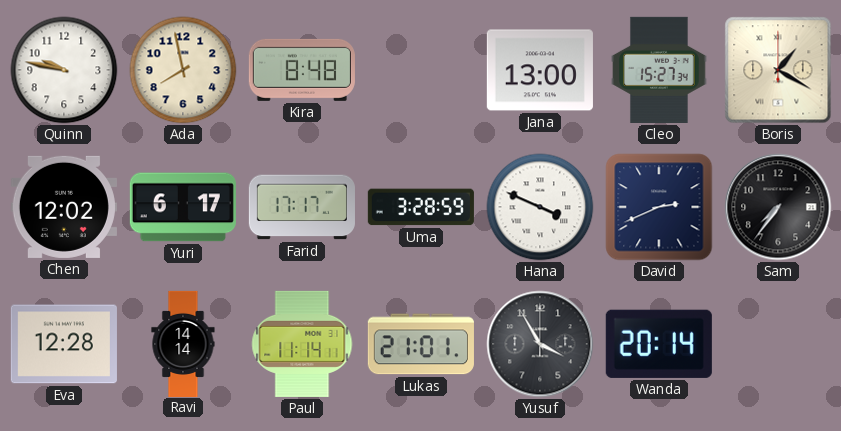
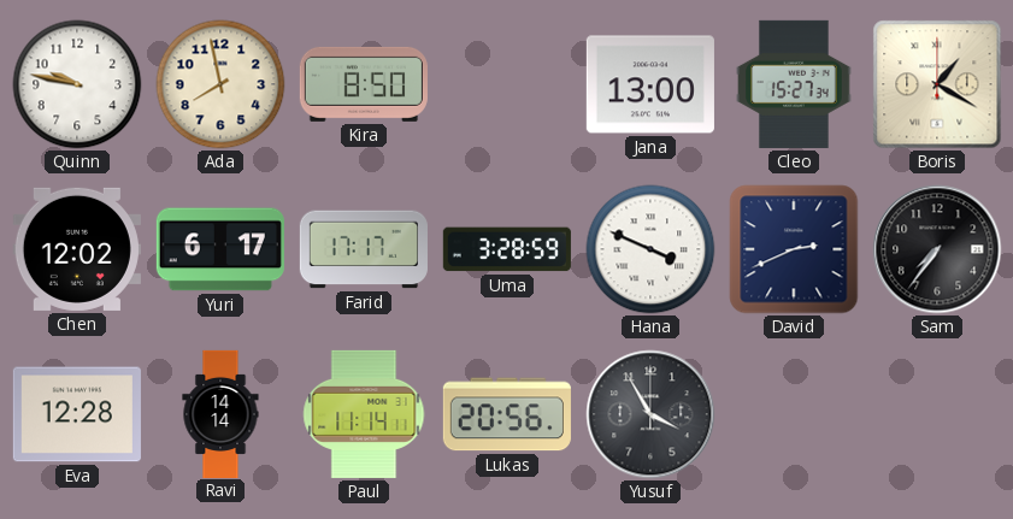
Kira: 8:48 -> 8:50
Lukas: 21:01 -> 20:56
Wanda: 20:14 -> none
